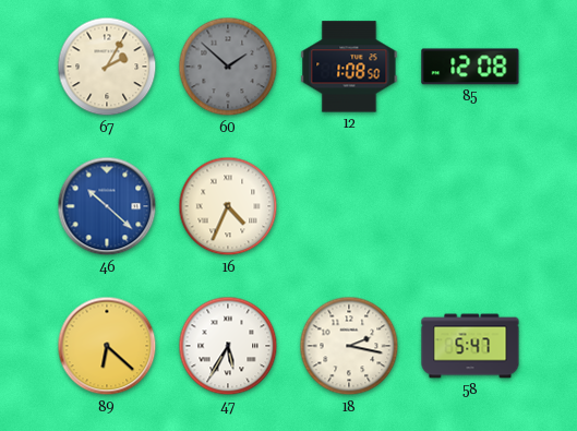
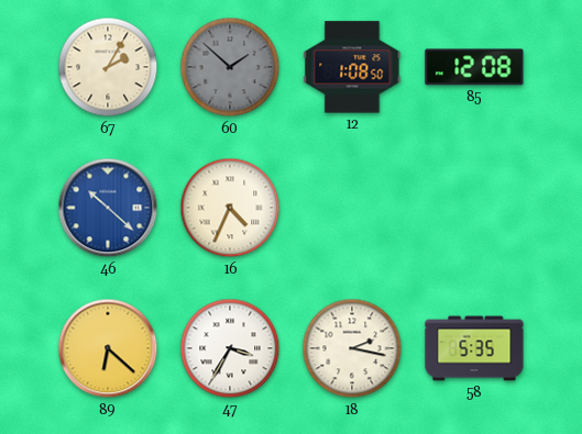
47: 5:35 -> 3:35
58: 5:47 -> 5:35
